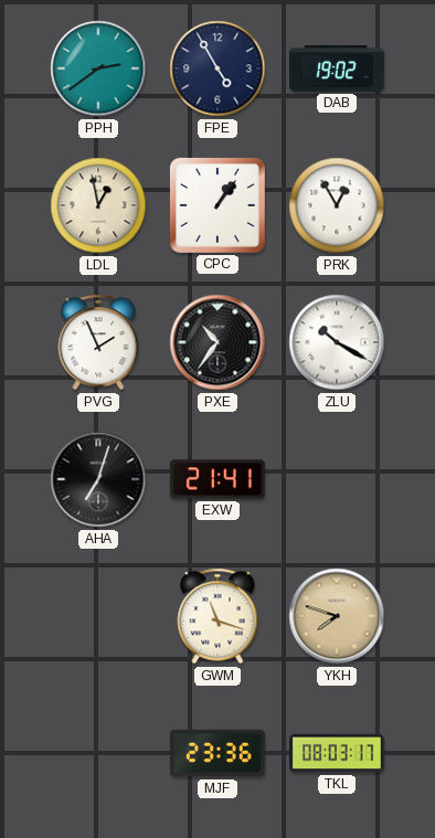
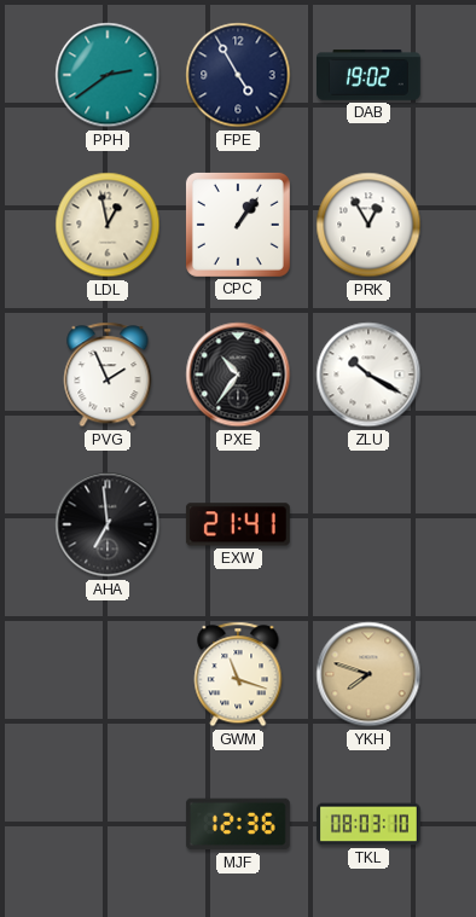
AHA: 7:03 -> 6:59
MJF: 23:36 -> 12:36
TKL: 08:03:17 -> 08:03:10
